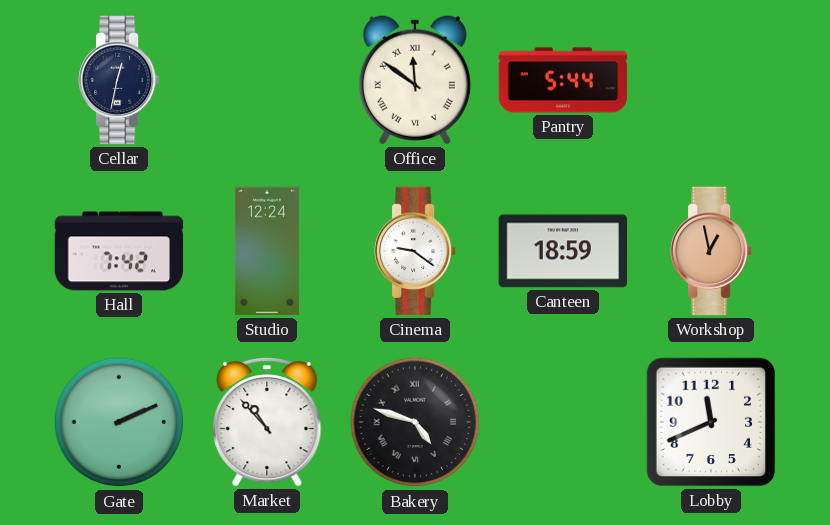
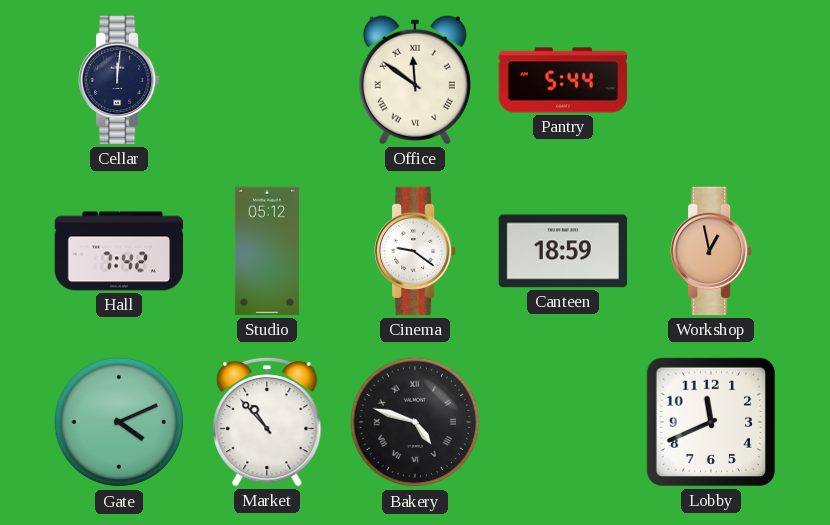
Cellar: 12:32 -> 12:01
Studio: 12:24 -> 05:12
Gate: 2:11 -> 4:11
